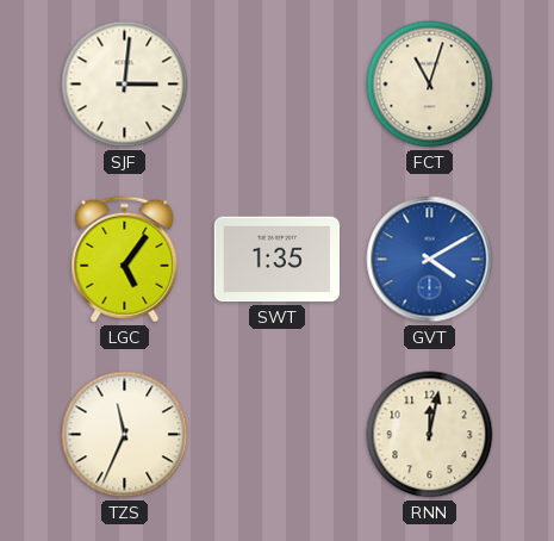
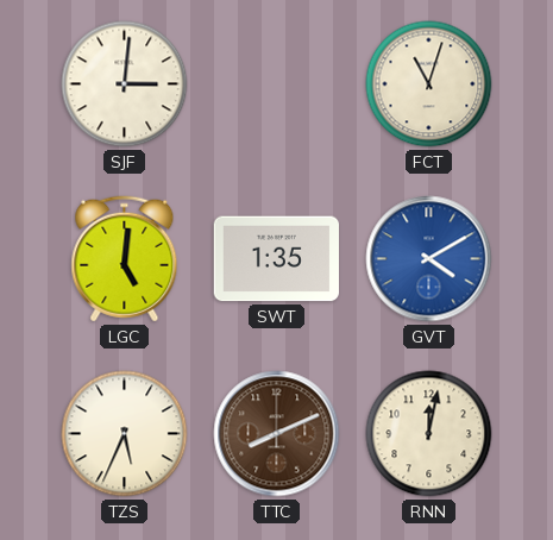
LGC: 5:06 -> 5:01
TZS: 11:34 -> 5:34
TTC: none -> 8:11
